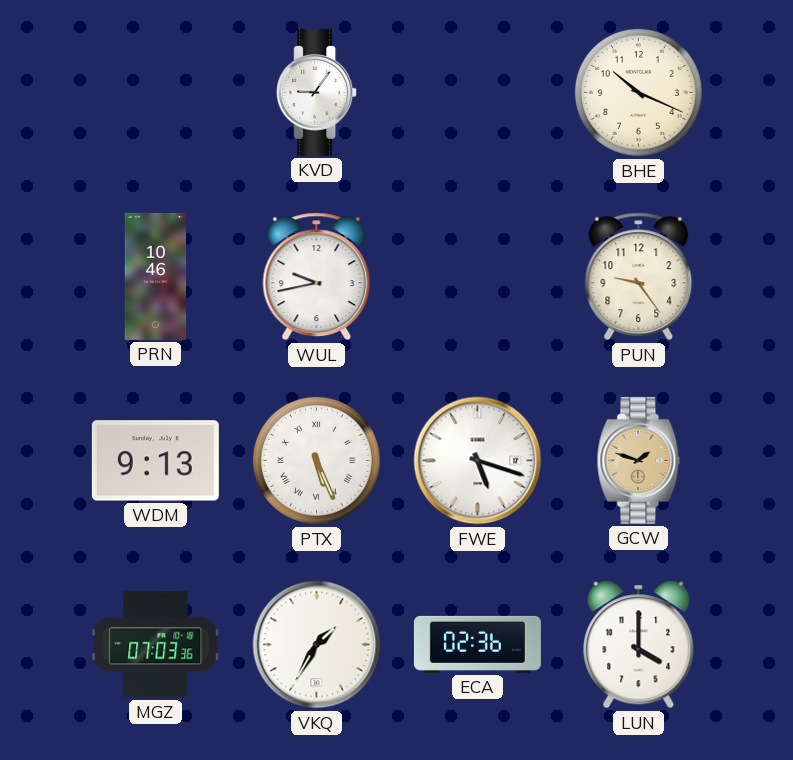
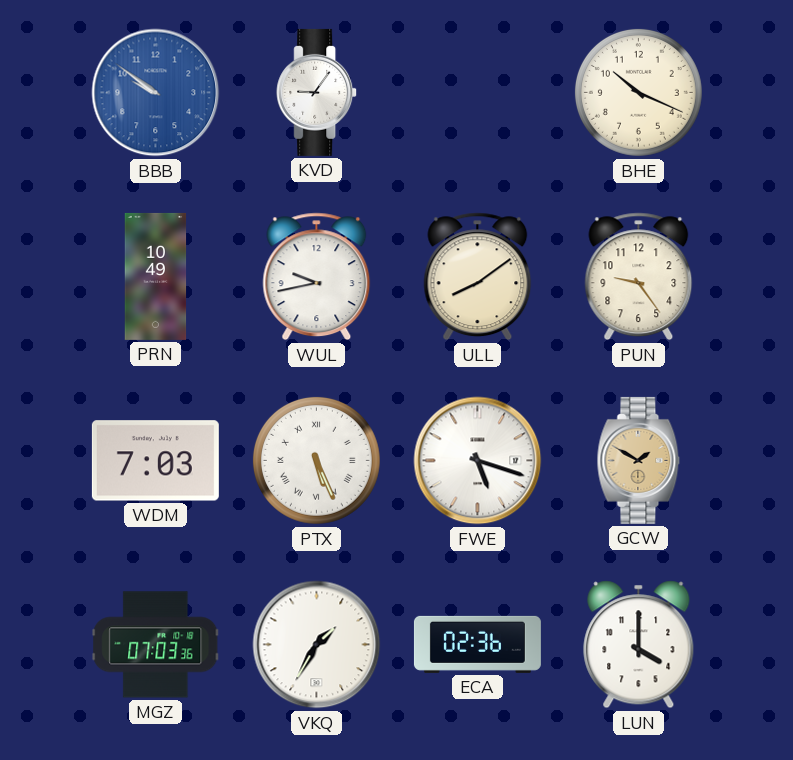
BBB: none -> 9:51
PRN: 10:46 -> 10:49
ULL: none -> 8:09
WDM: 9:13 -> 7:03
GCW: 1:48 -> 1:50
